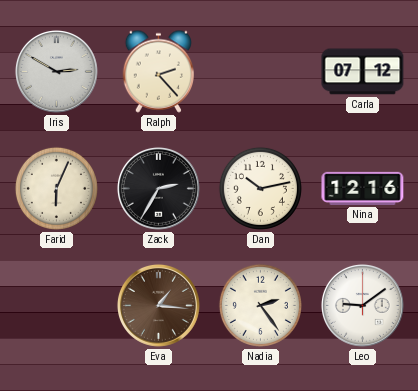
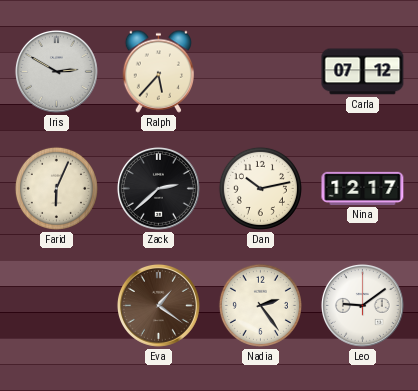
Ralph: 2:23 -> 5:37
Zack: 2:35 -> 2:38
Nina: 12:16 -> 12:17
Eva: 1:16 -> 1:21
